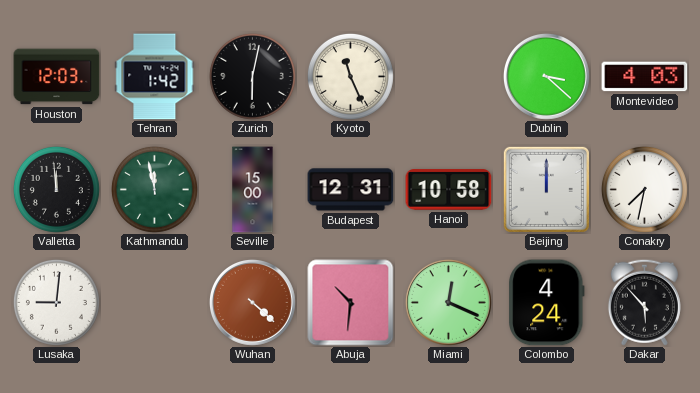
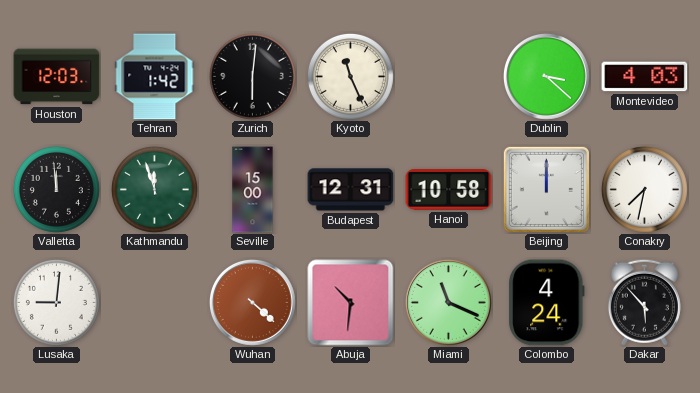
Zurich: 6:02 -> 6:01
Kathmandu: 11:58 -> 11:57
Miami: 12:19 -> 11:19
